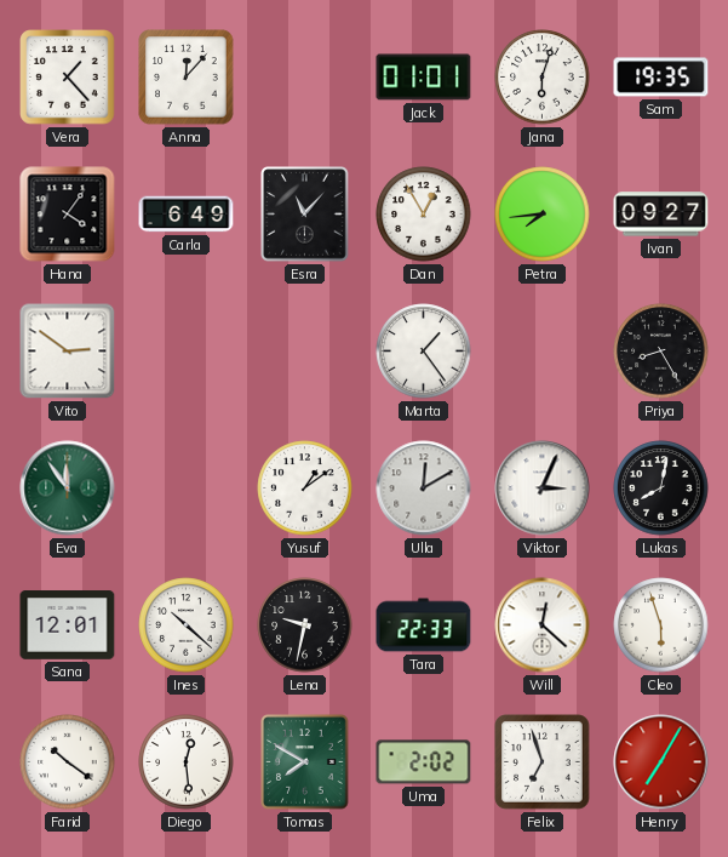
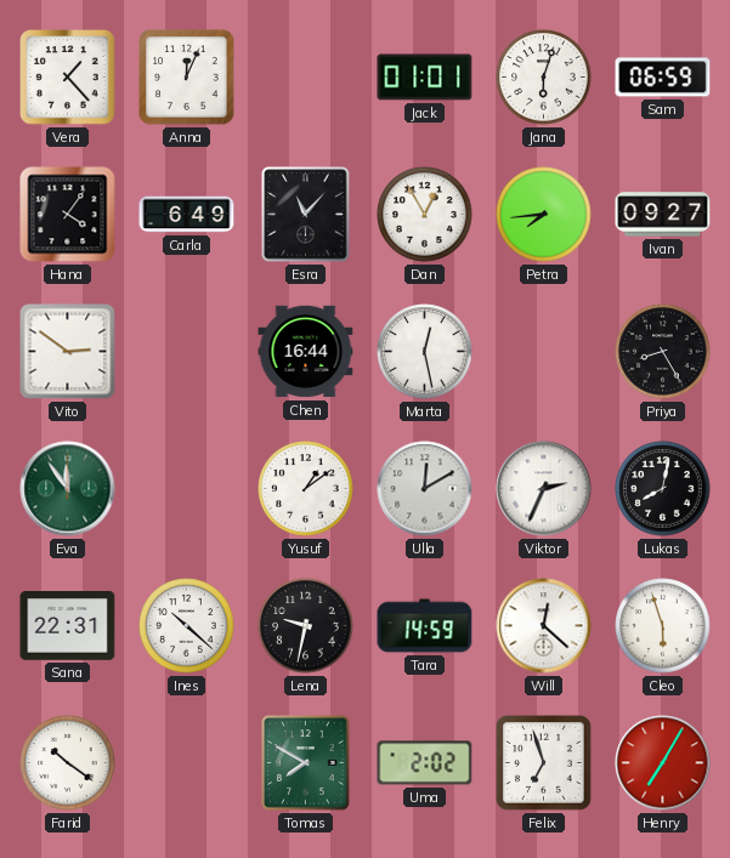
Anna: 12:07 -> 12:04
Sam: 19:35 -> 06:59
Chen: none -> 16:44
Marta: 1:24 -> 12:28
Viktor: 3:04 -> 2:34
Sana: 12:01 -> 22:31
Tara: 22:33 -> 14:59
Diego: 12:29 -> none
